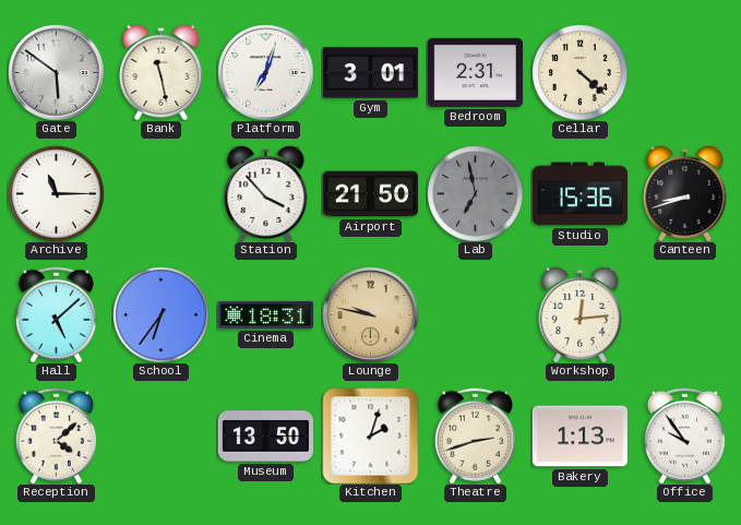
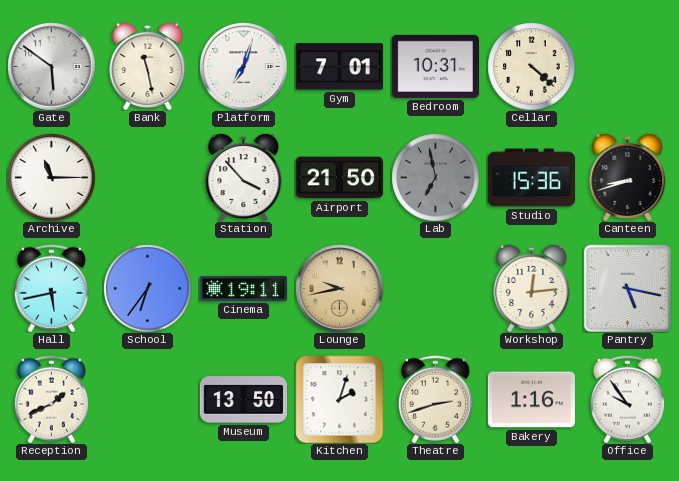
Gym: 3:01 -> 7:01
Bedroom: 2:31 -> 10:31
Hall: 5:08 -> 5:43
Cinema: 18:31 -> 19:11
Lounge: 9:47 -> 9:43
Pantry: none -> 5:17
Reception: 4:08 -> 1:41
Bakery: 1:13 -> 1:16
